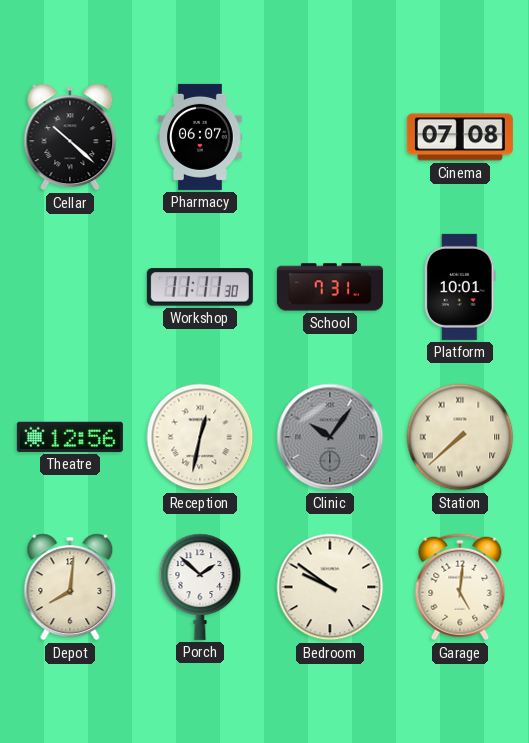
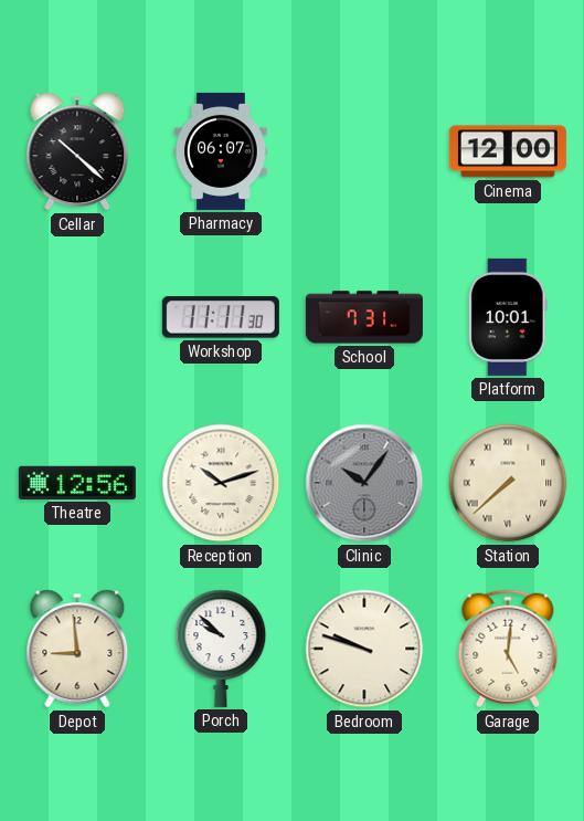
Cinema: 07:08 -> 12:00
Reception: 12:32 -> 10:12
Depot: 8:01 -> 8:59
Porch: 1:52 -> 9:52
Bedroom: 9:51 -> 9:48
